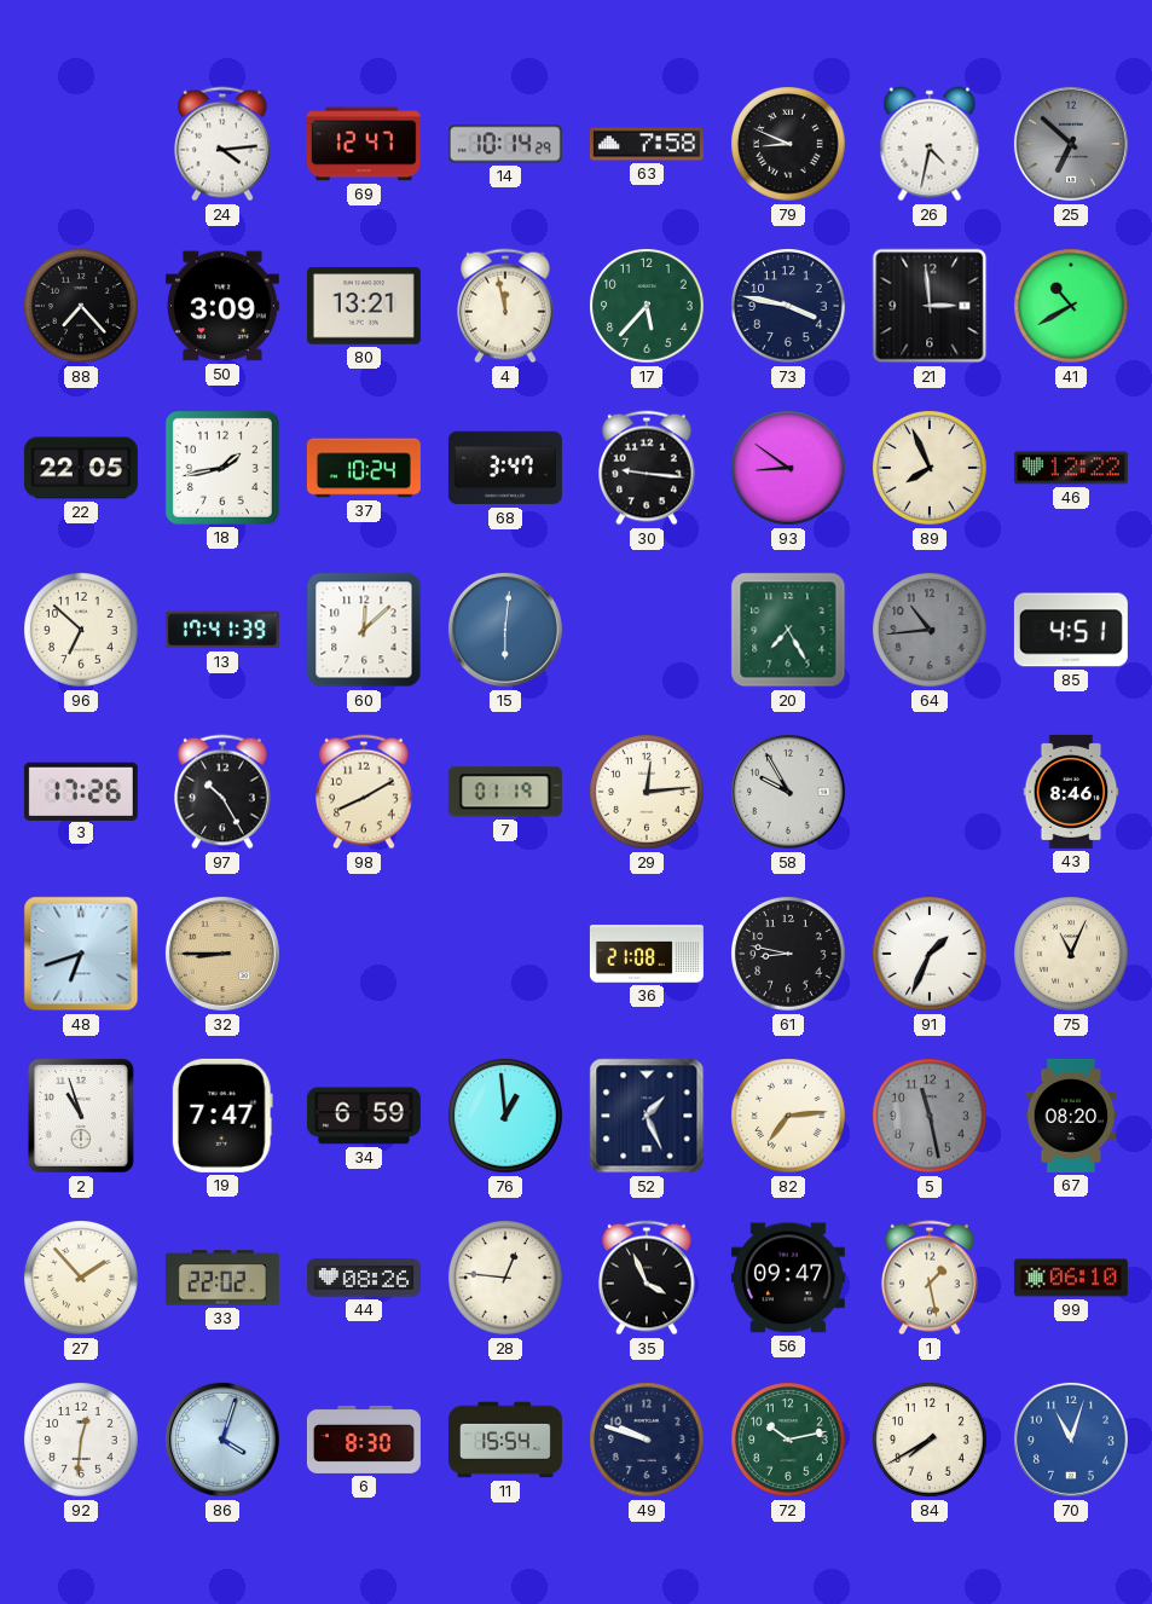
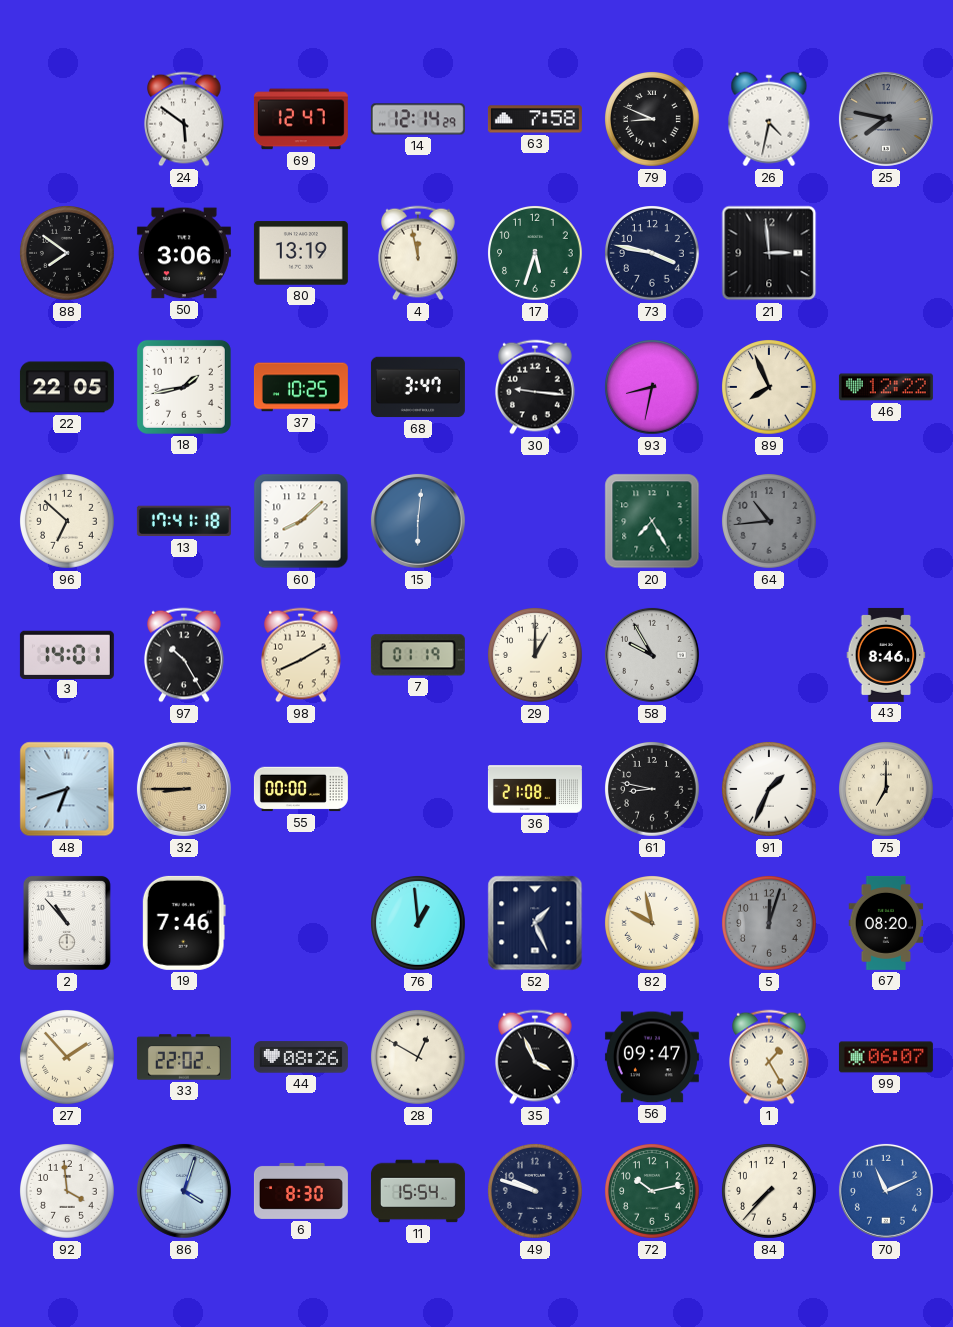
24: 4:14 -> 5:51
14: 10:14 -> 12:14
25: 6:52 -> 7:47
88: 7:23 -> 7:51
50: 3:09 -> 3:06
80: 13:21 -> 13:19
17: 5:37 -> 5:33
41: 10:40 -> none
37: 10:24 -> 10:25
93: 8:51 -> 8:32
13: 17:41:39 -> 17:41:18
60: 12:08 -> 8:08
85: 4:51 -> none
3: 17:26 -> 14:01
29: 12:14 -> 1:00
55: none -> 00:00
75: 11:04 -> 7:00
2: 10:57 -> 10:53
19: 7:47 -> 7:46
34: 6:59 -> none
82: 7:14 -> 9:58
5: 11:28 -> 12:03
28: 12:46 -> 12:50
1: 1:28 -> 1:25
99: 06:10 -> 06:07
92: 12:31 -> 3:59
84: 7:40 -> 7:37
70: 11:03 -> 11:11
